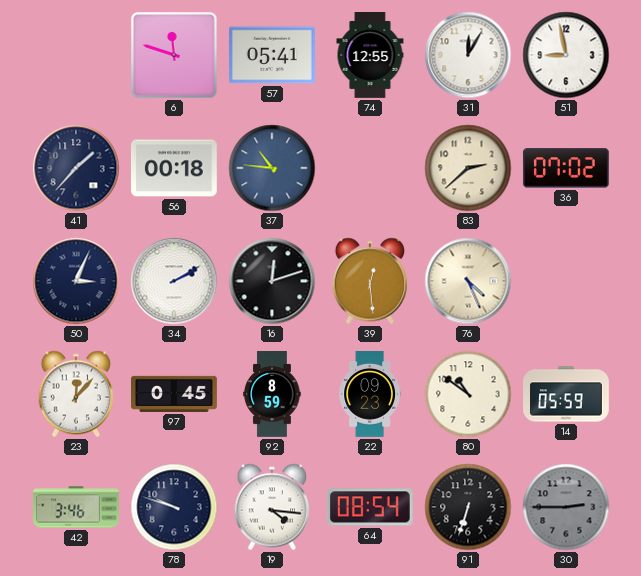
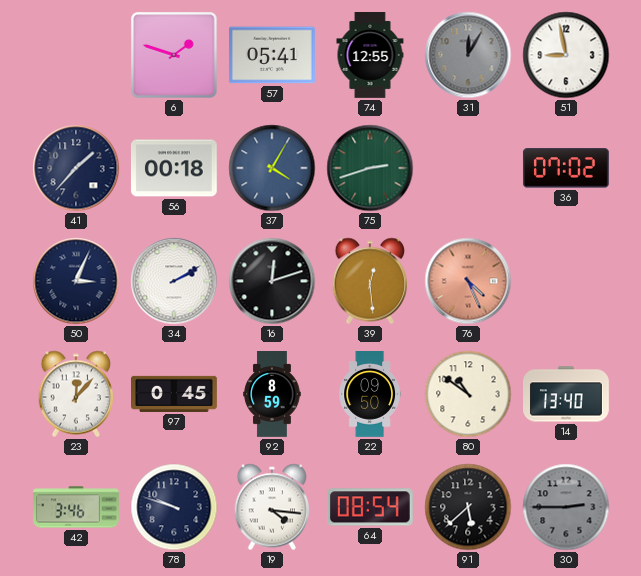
6: 11:48 -> 1:48
31 dial: white -> grey
37: 10:46 -> 4:05
75: none -> 2:42
83: 2:38 -> none
76 dial: cream -> salmon
22: 09:23 -> 09:50
14: 05:59 -> 13:40
91: 6:33 -> 5:38
